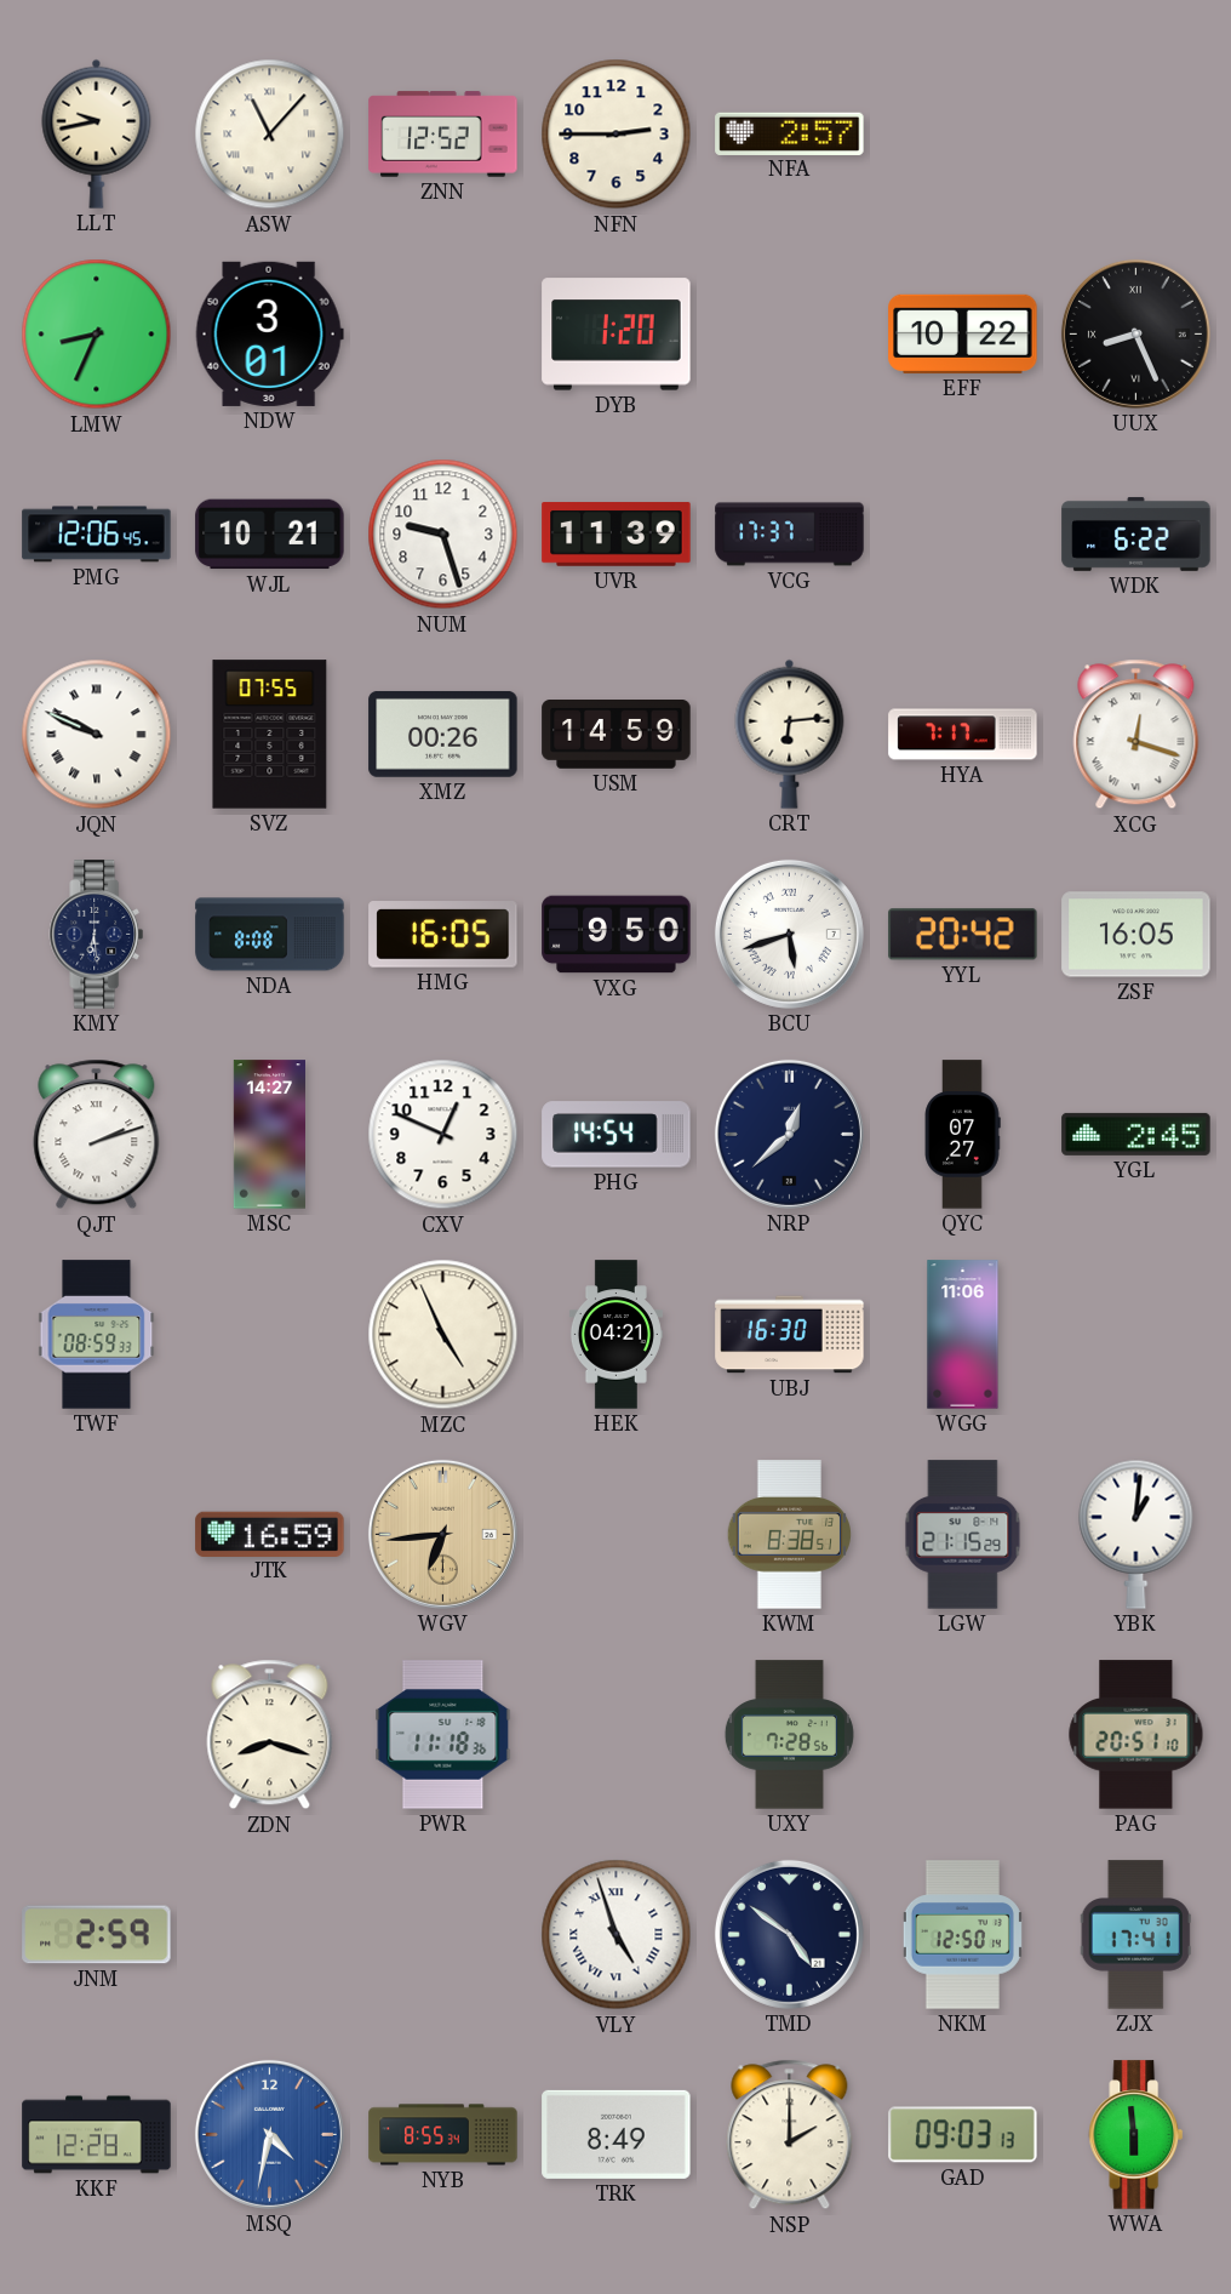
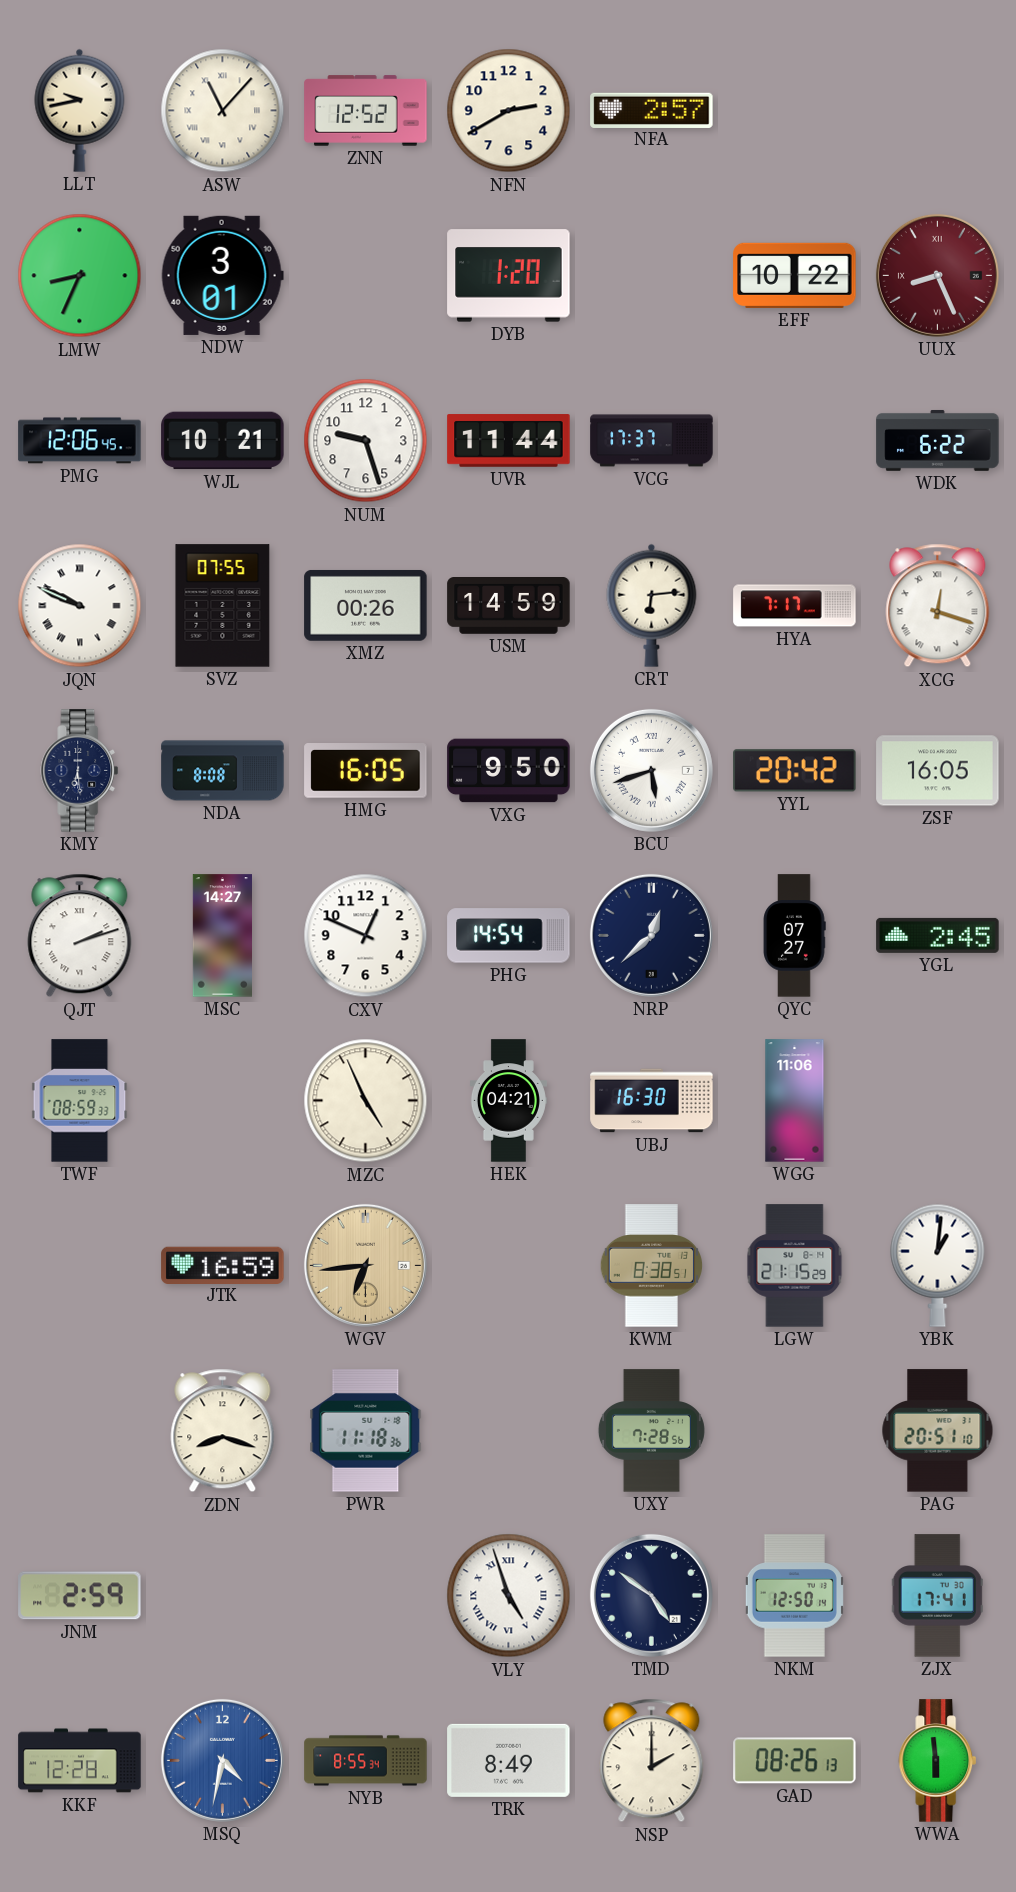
NFN: 2:45 -> 2:40
UUX dial: black -> burgundy
UVR: 11:39 -> 11:44
GAD: 09:03 -> 08:26
